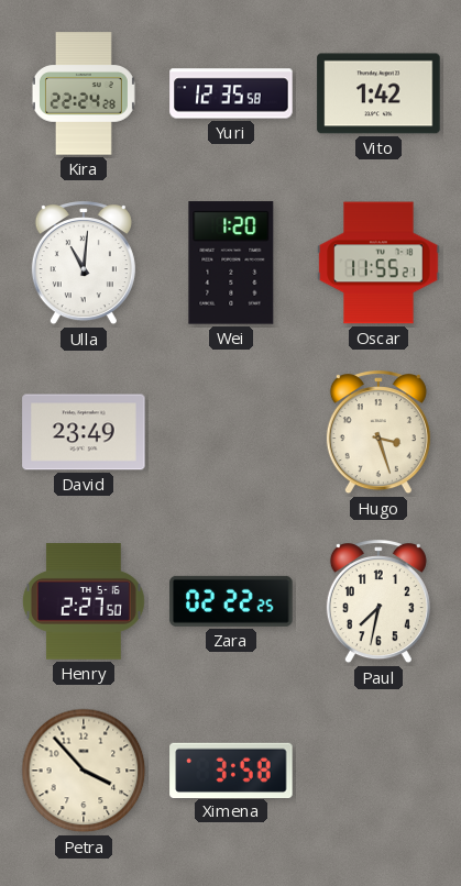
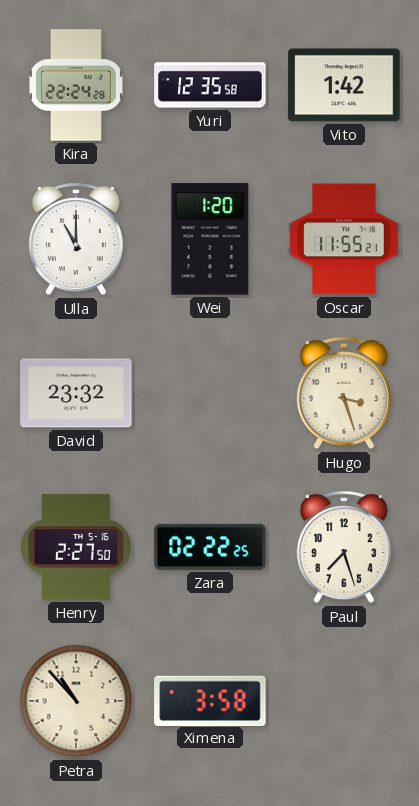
Ulla: 11:01 -> 11:00
David: 23:49 -> 23:32
Paul: 7:32 -> 7:27
Petra: 3:53 -> 10:53
